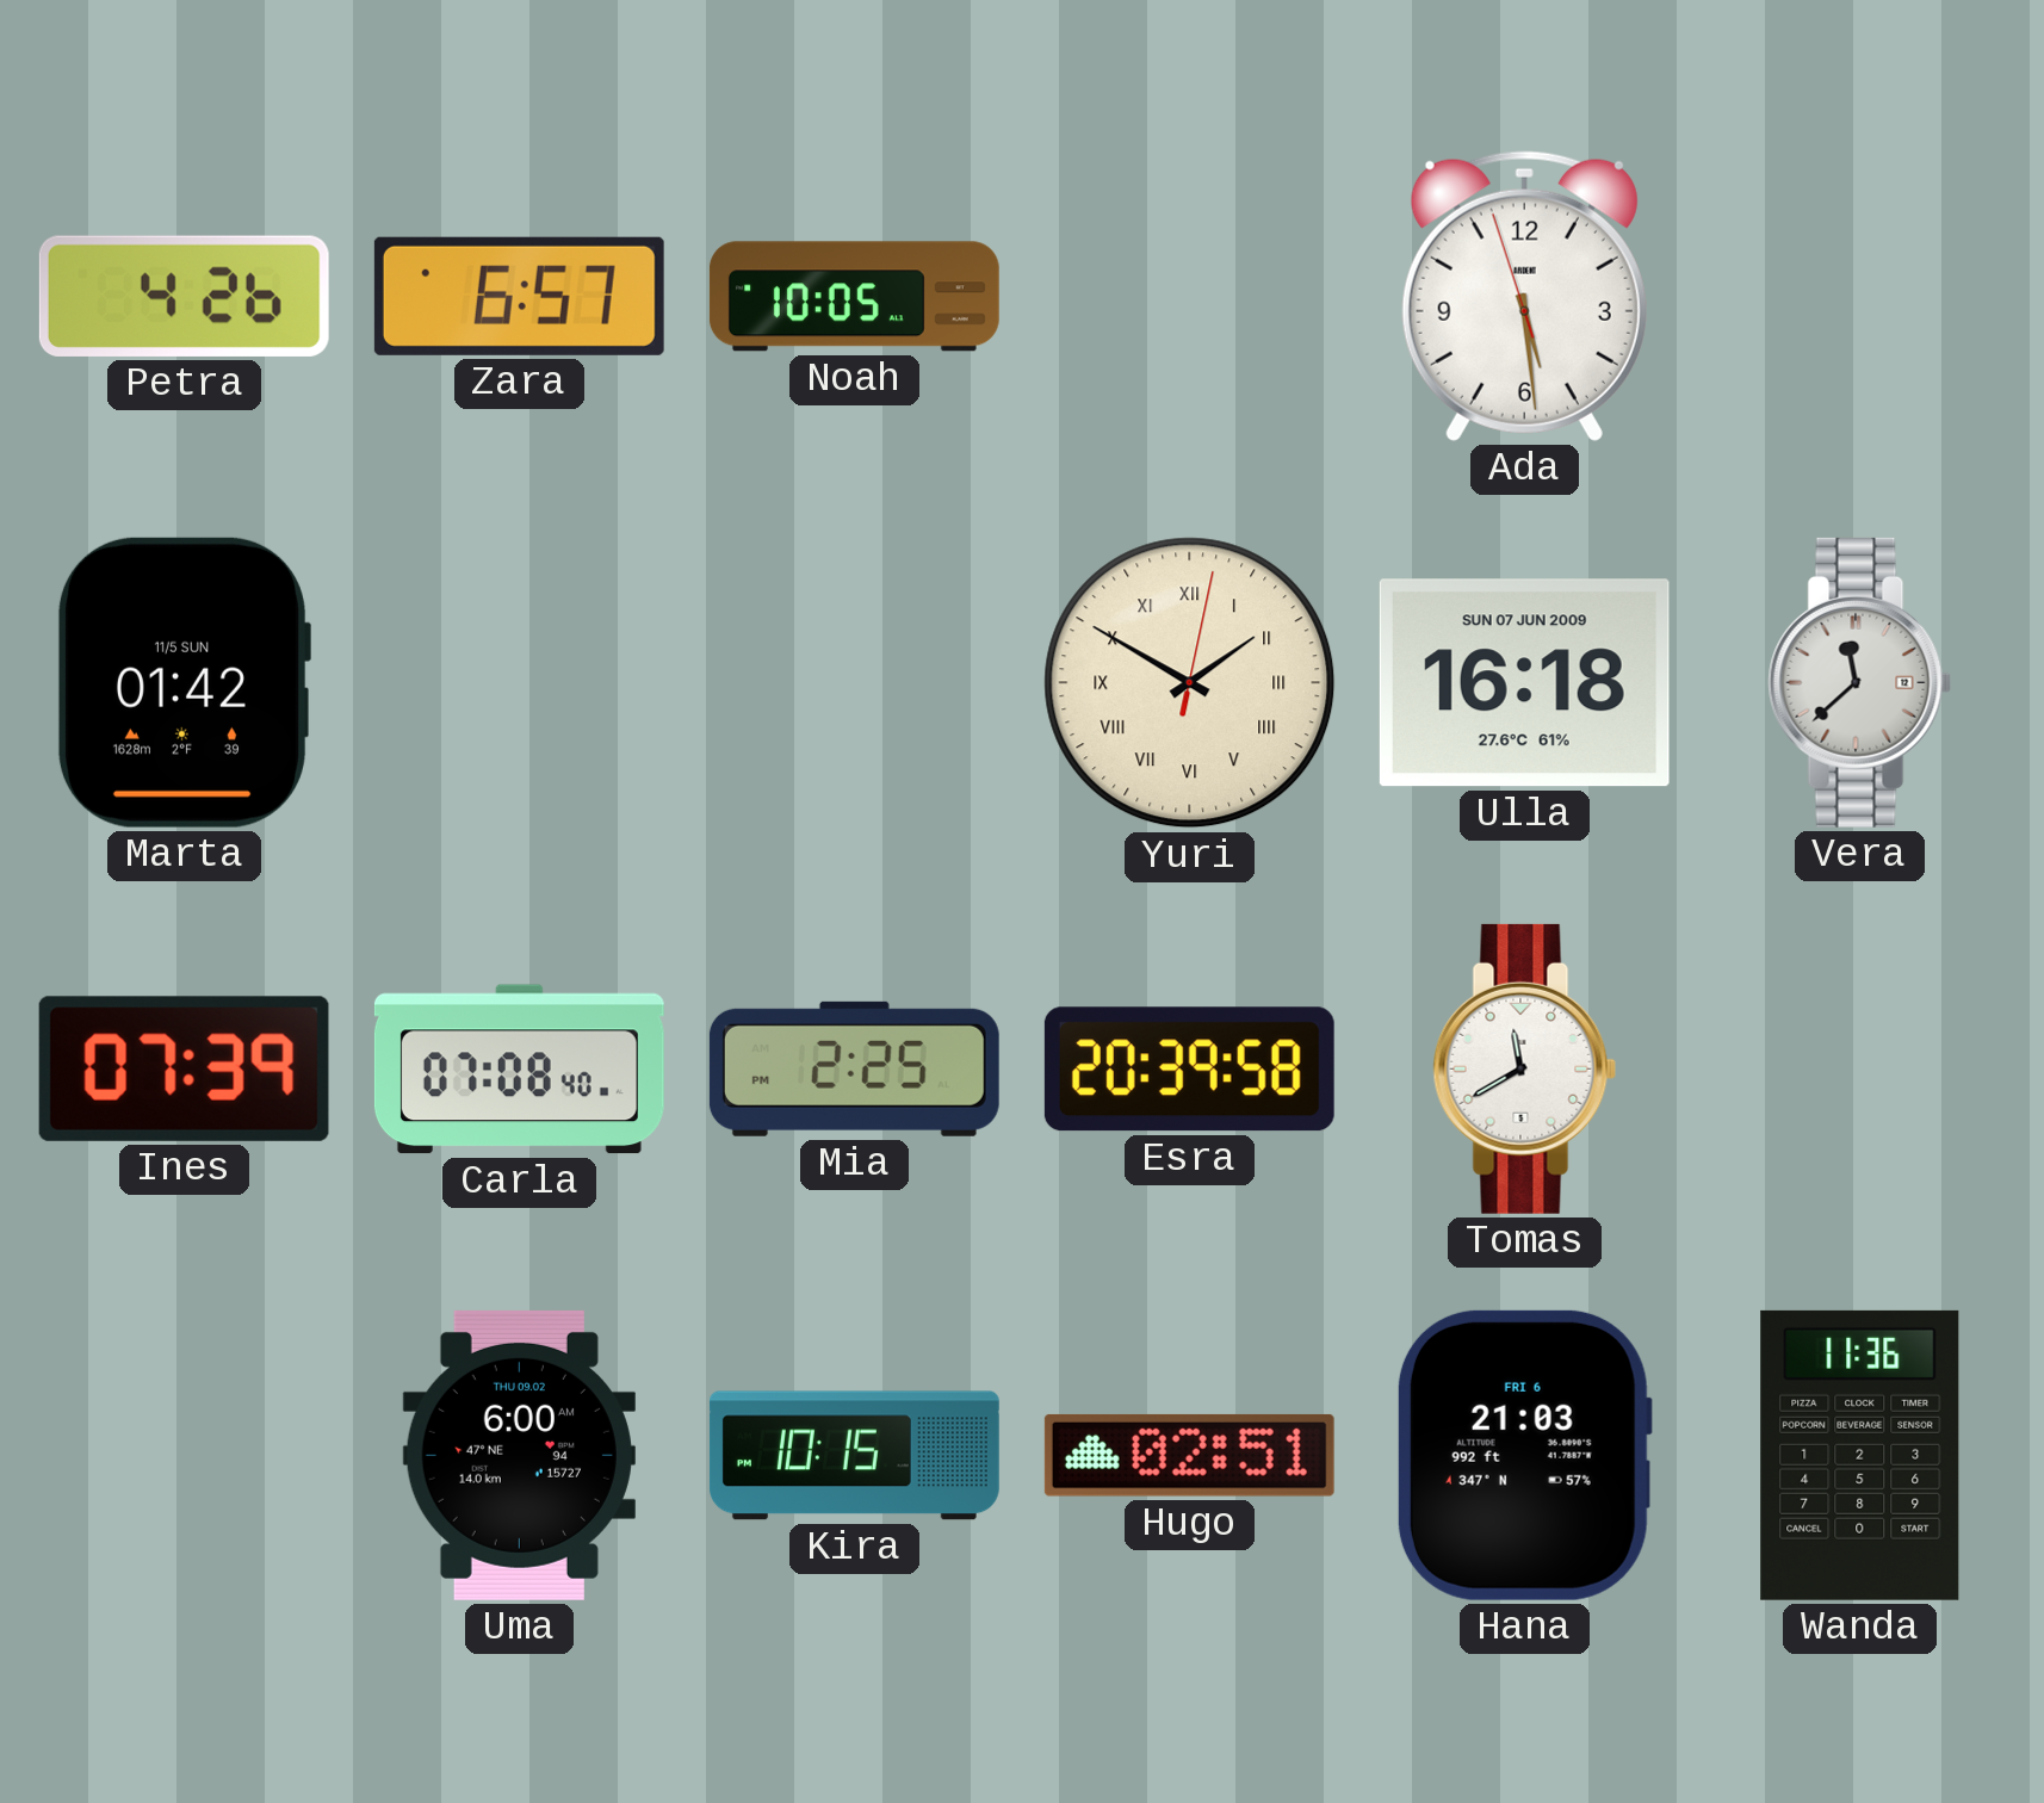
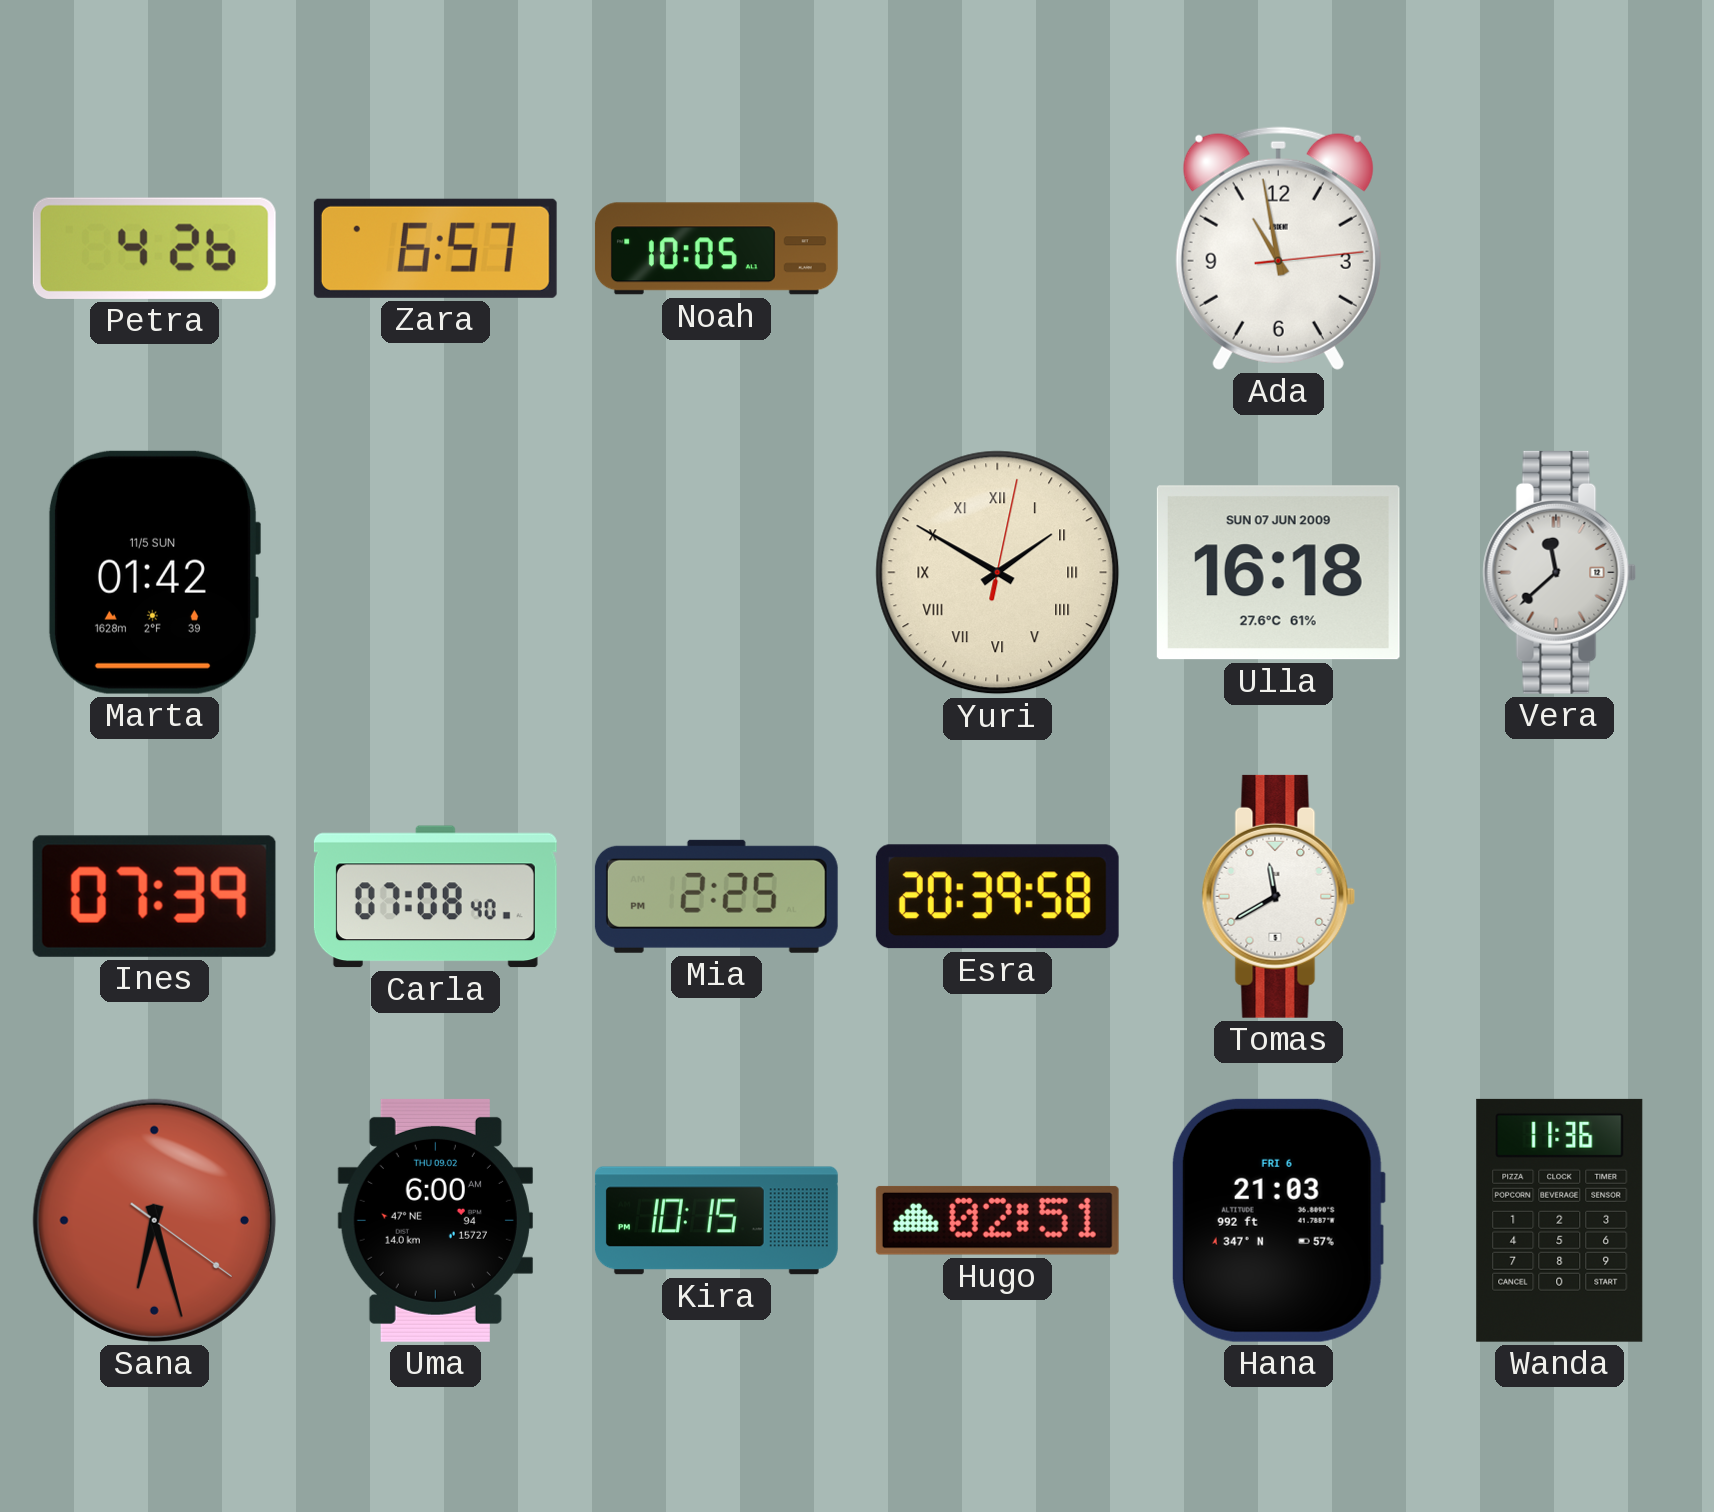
Ada: 5:28 -> 10:58
Sana: none -> 6:27
